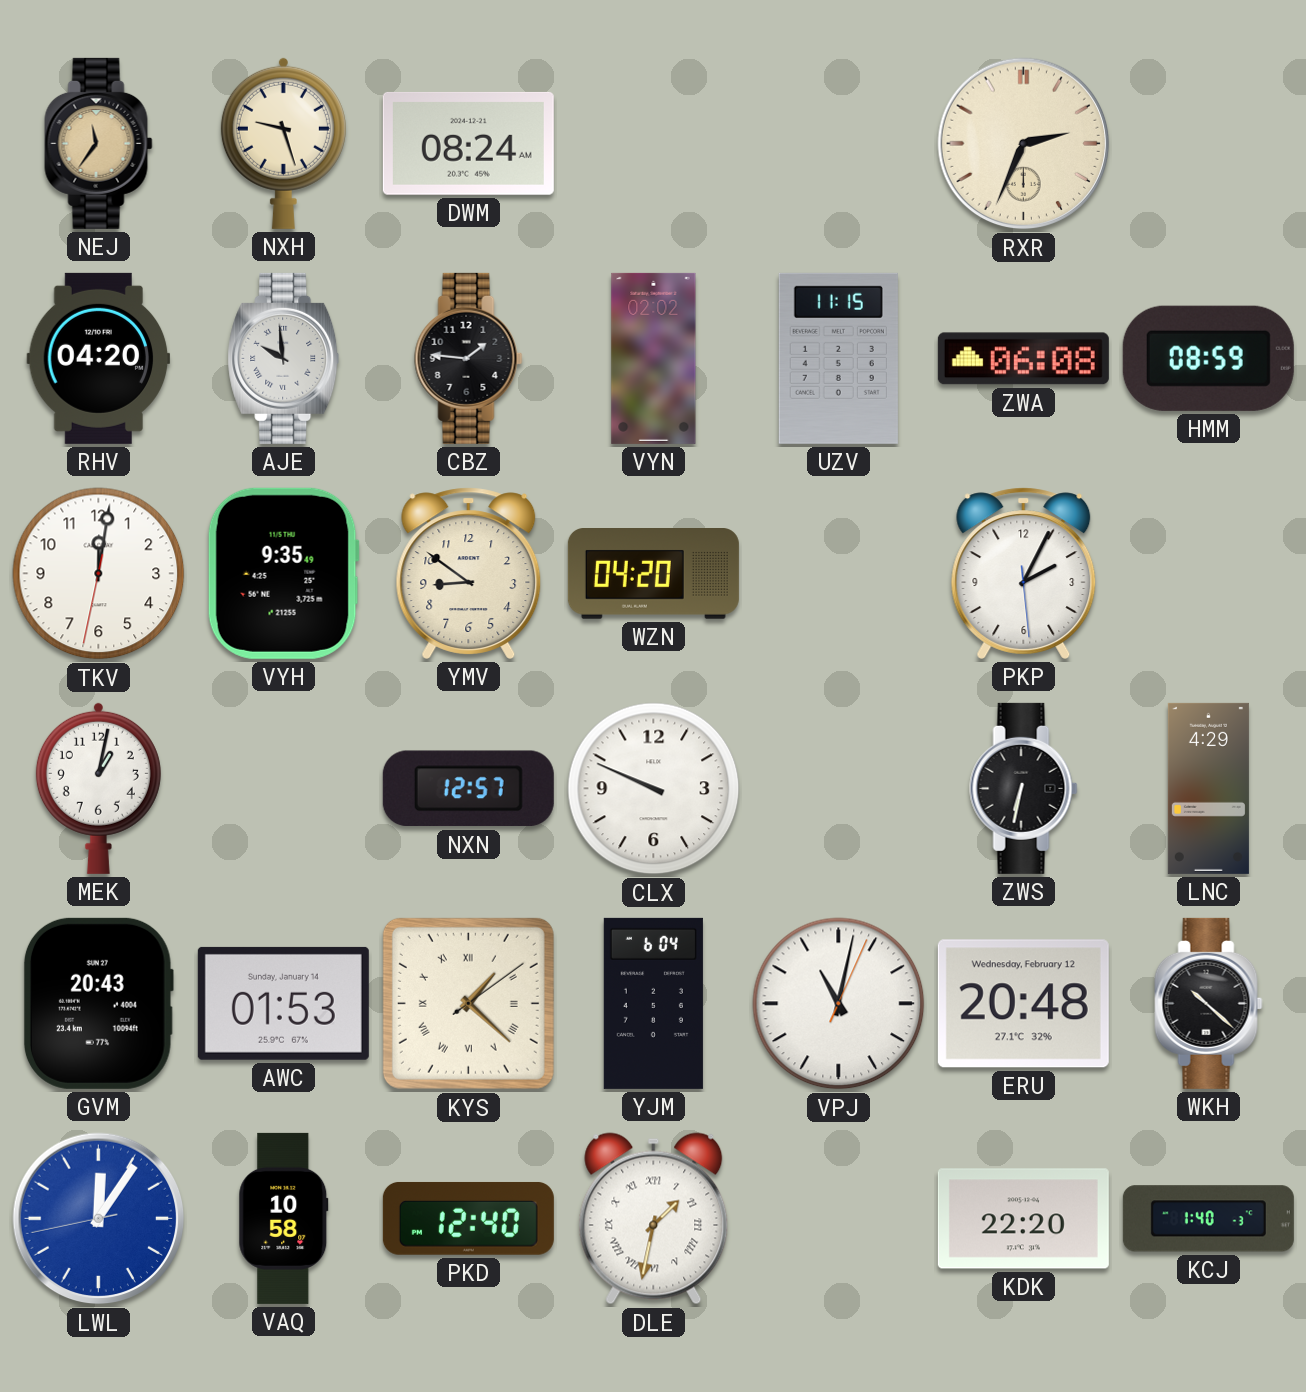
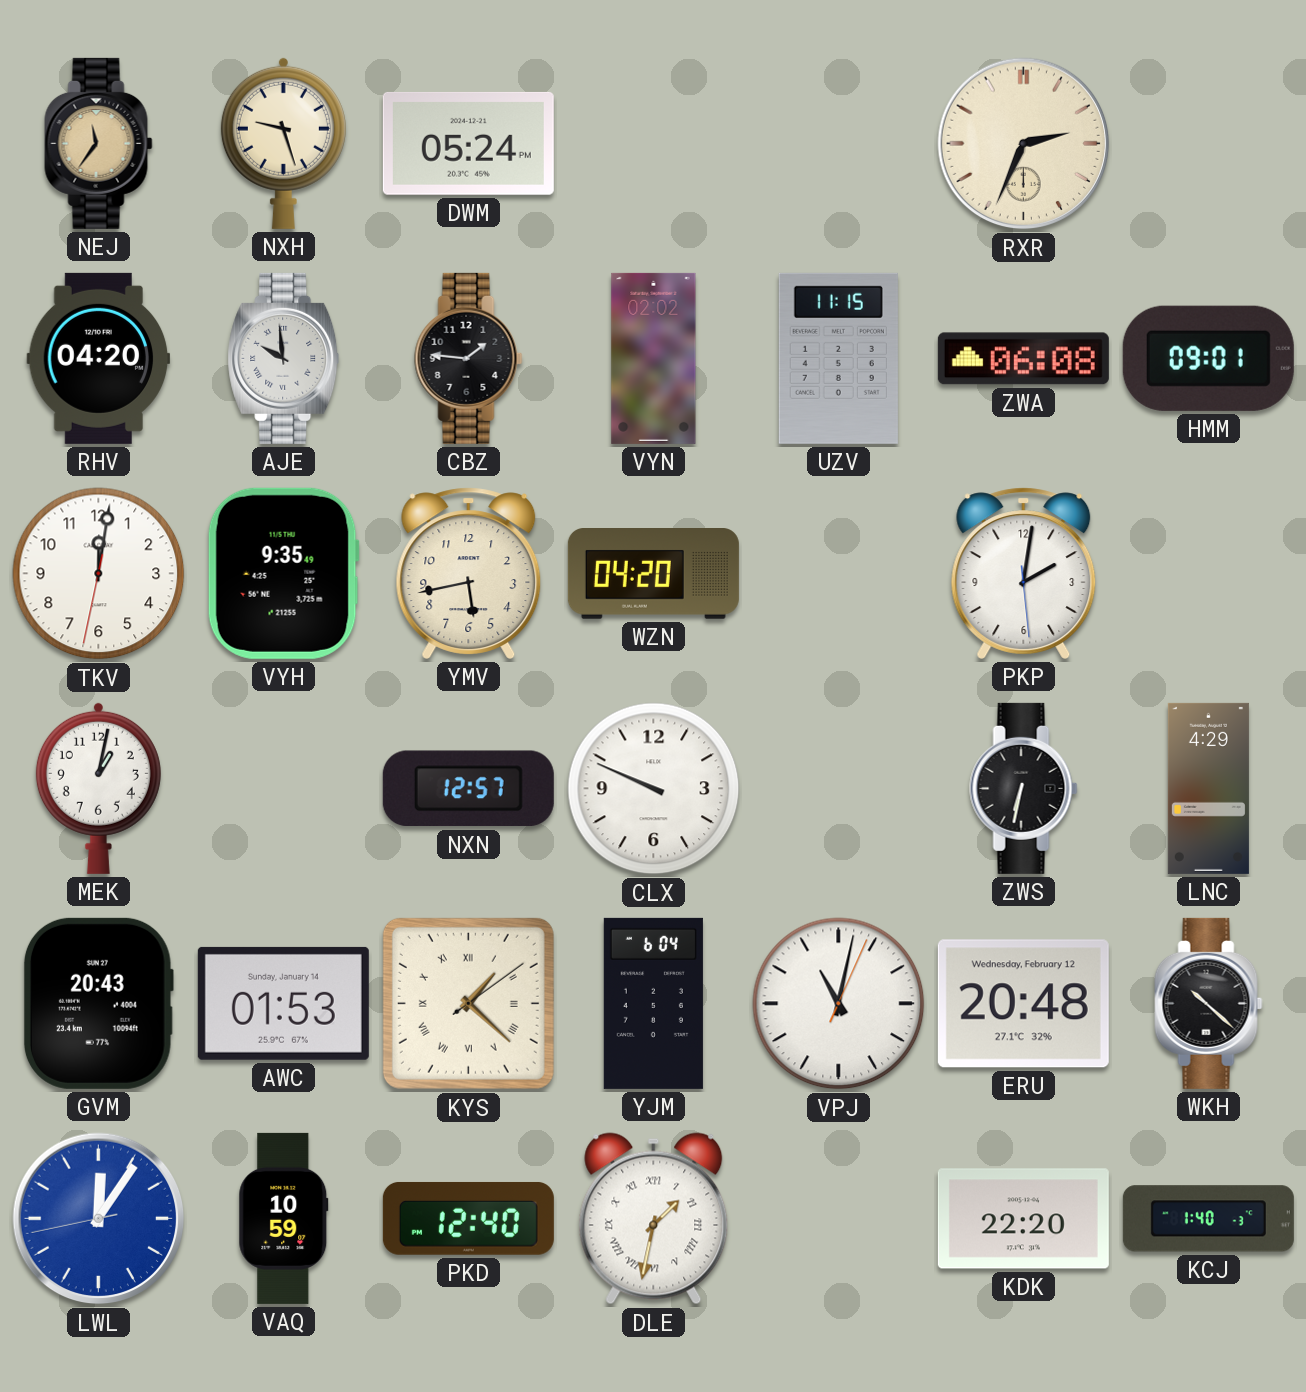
DWM: 08:24 -> 05:24
HMM: 08:59 -> 09:01
YMV: 8:51 -> 5:43
PKP: 2:04 -> 2:01
VAQ: 10:58 -> 10:59
